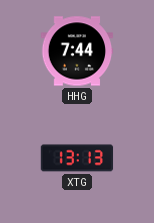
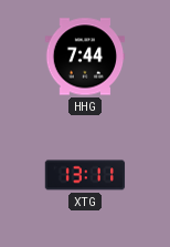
XTG: 13:13 -> 13:11
